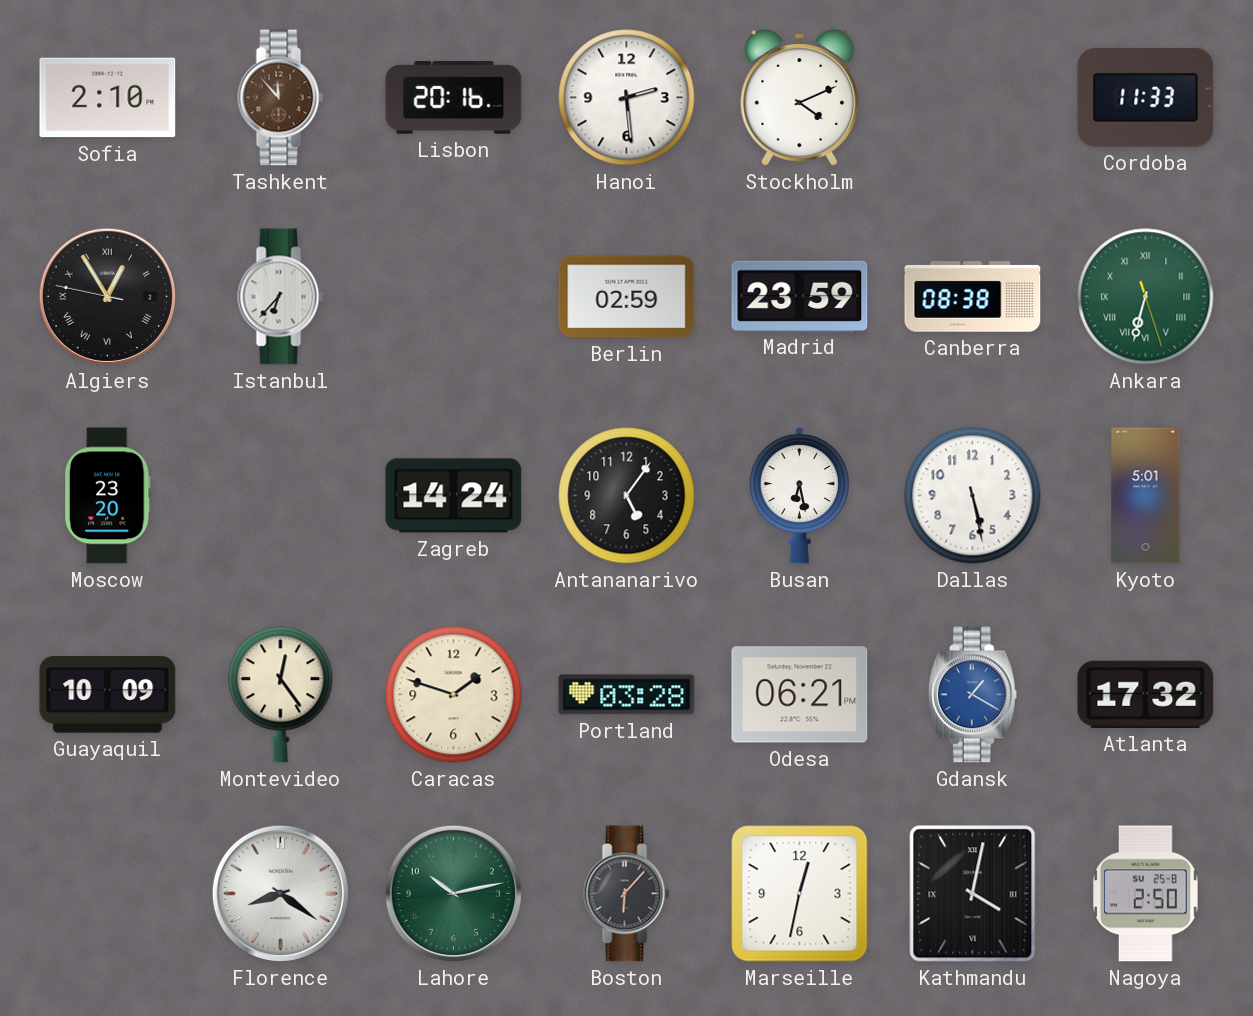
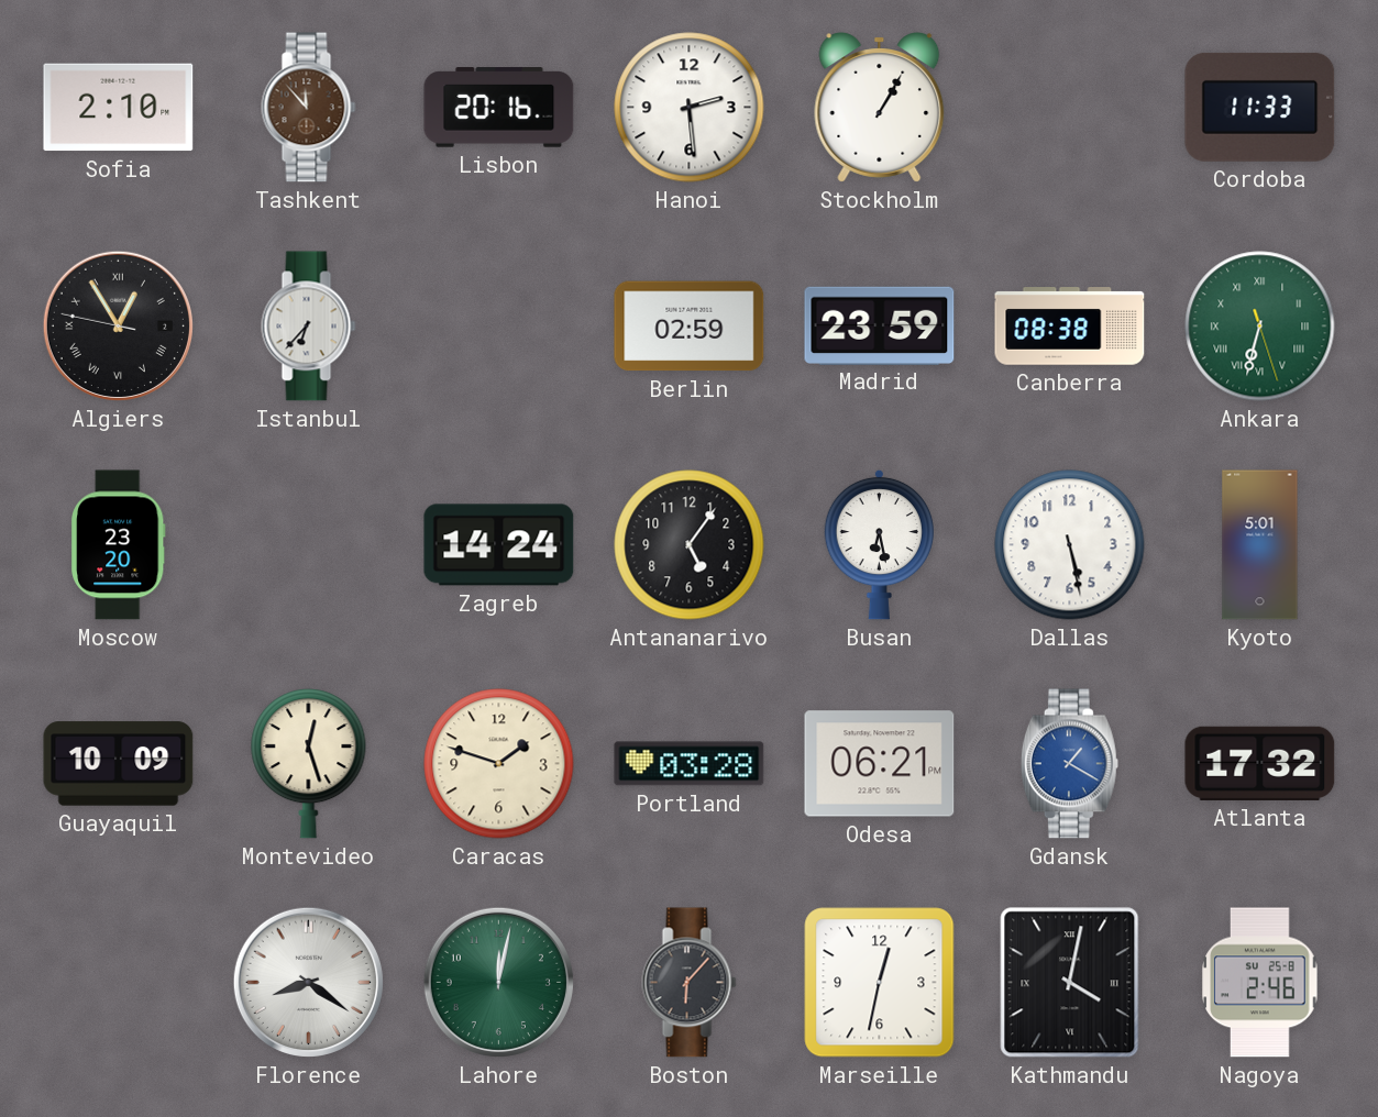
Stockholm: 4:11 -> 1:05
Montevideo: 12:24 -> 12:27
Lahore: 10:13 -> 12:02
Nagoya: 2:50 -> 2:46
